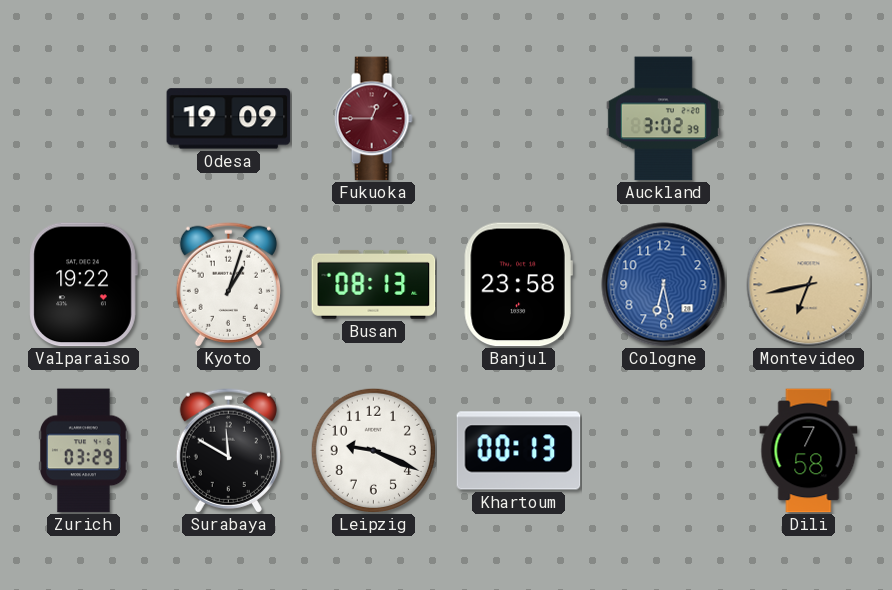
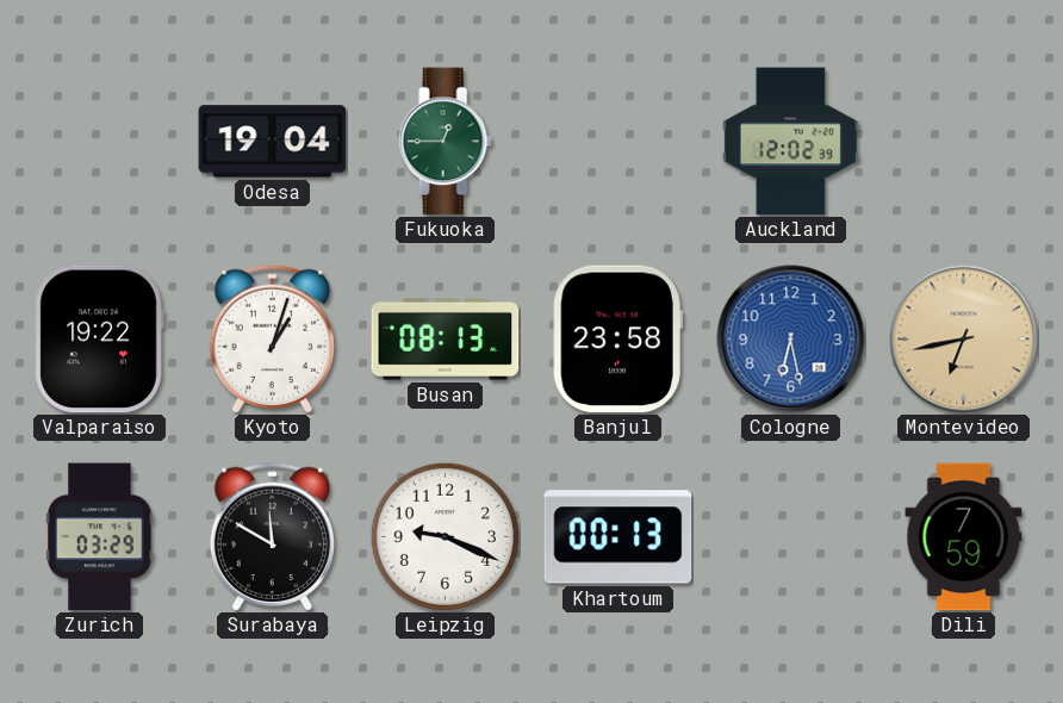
Odesa: 19:09 -> 19:04
Fukuoka dial: burgundy -> green
Auckland: 3:02 -> 12:02
Dili: 7:58 -> 7:59
